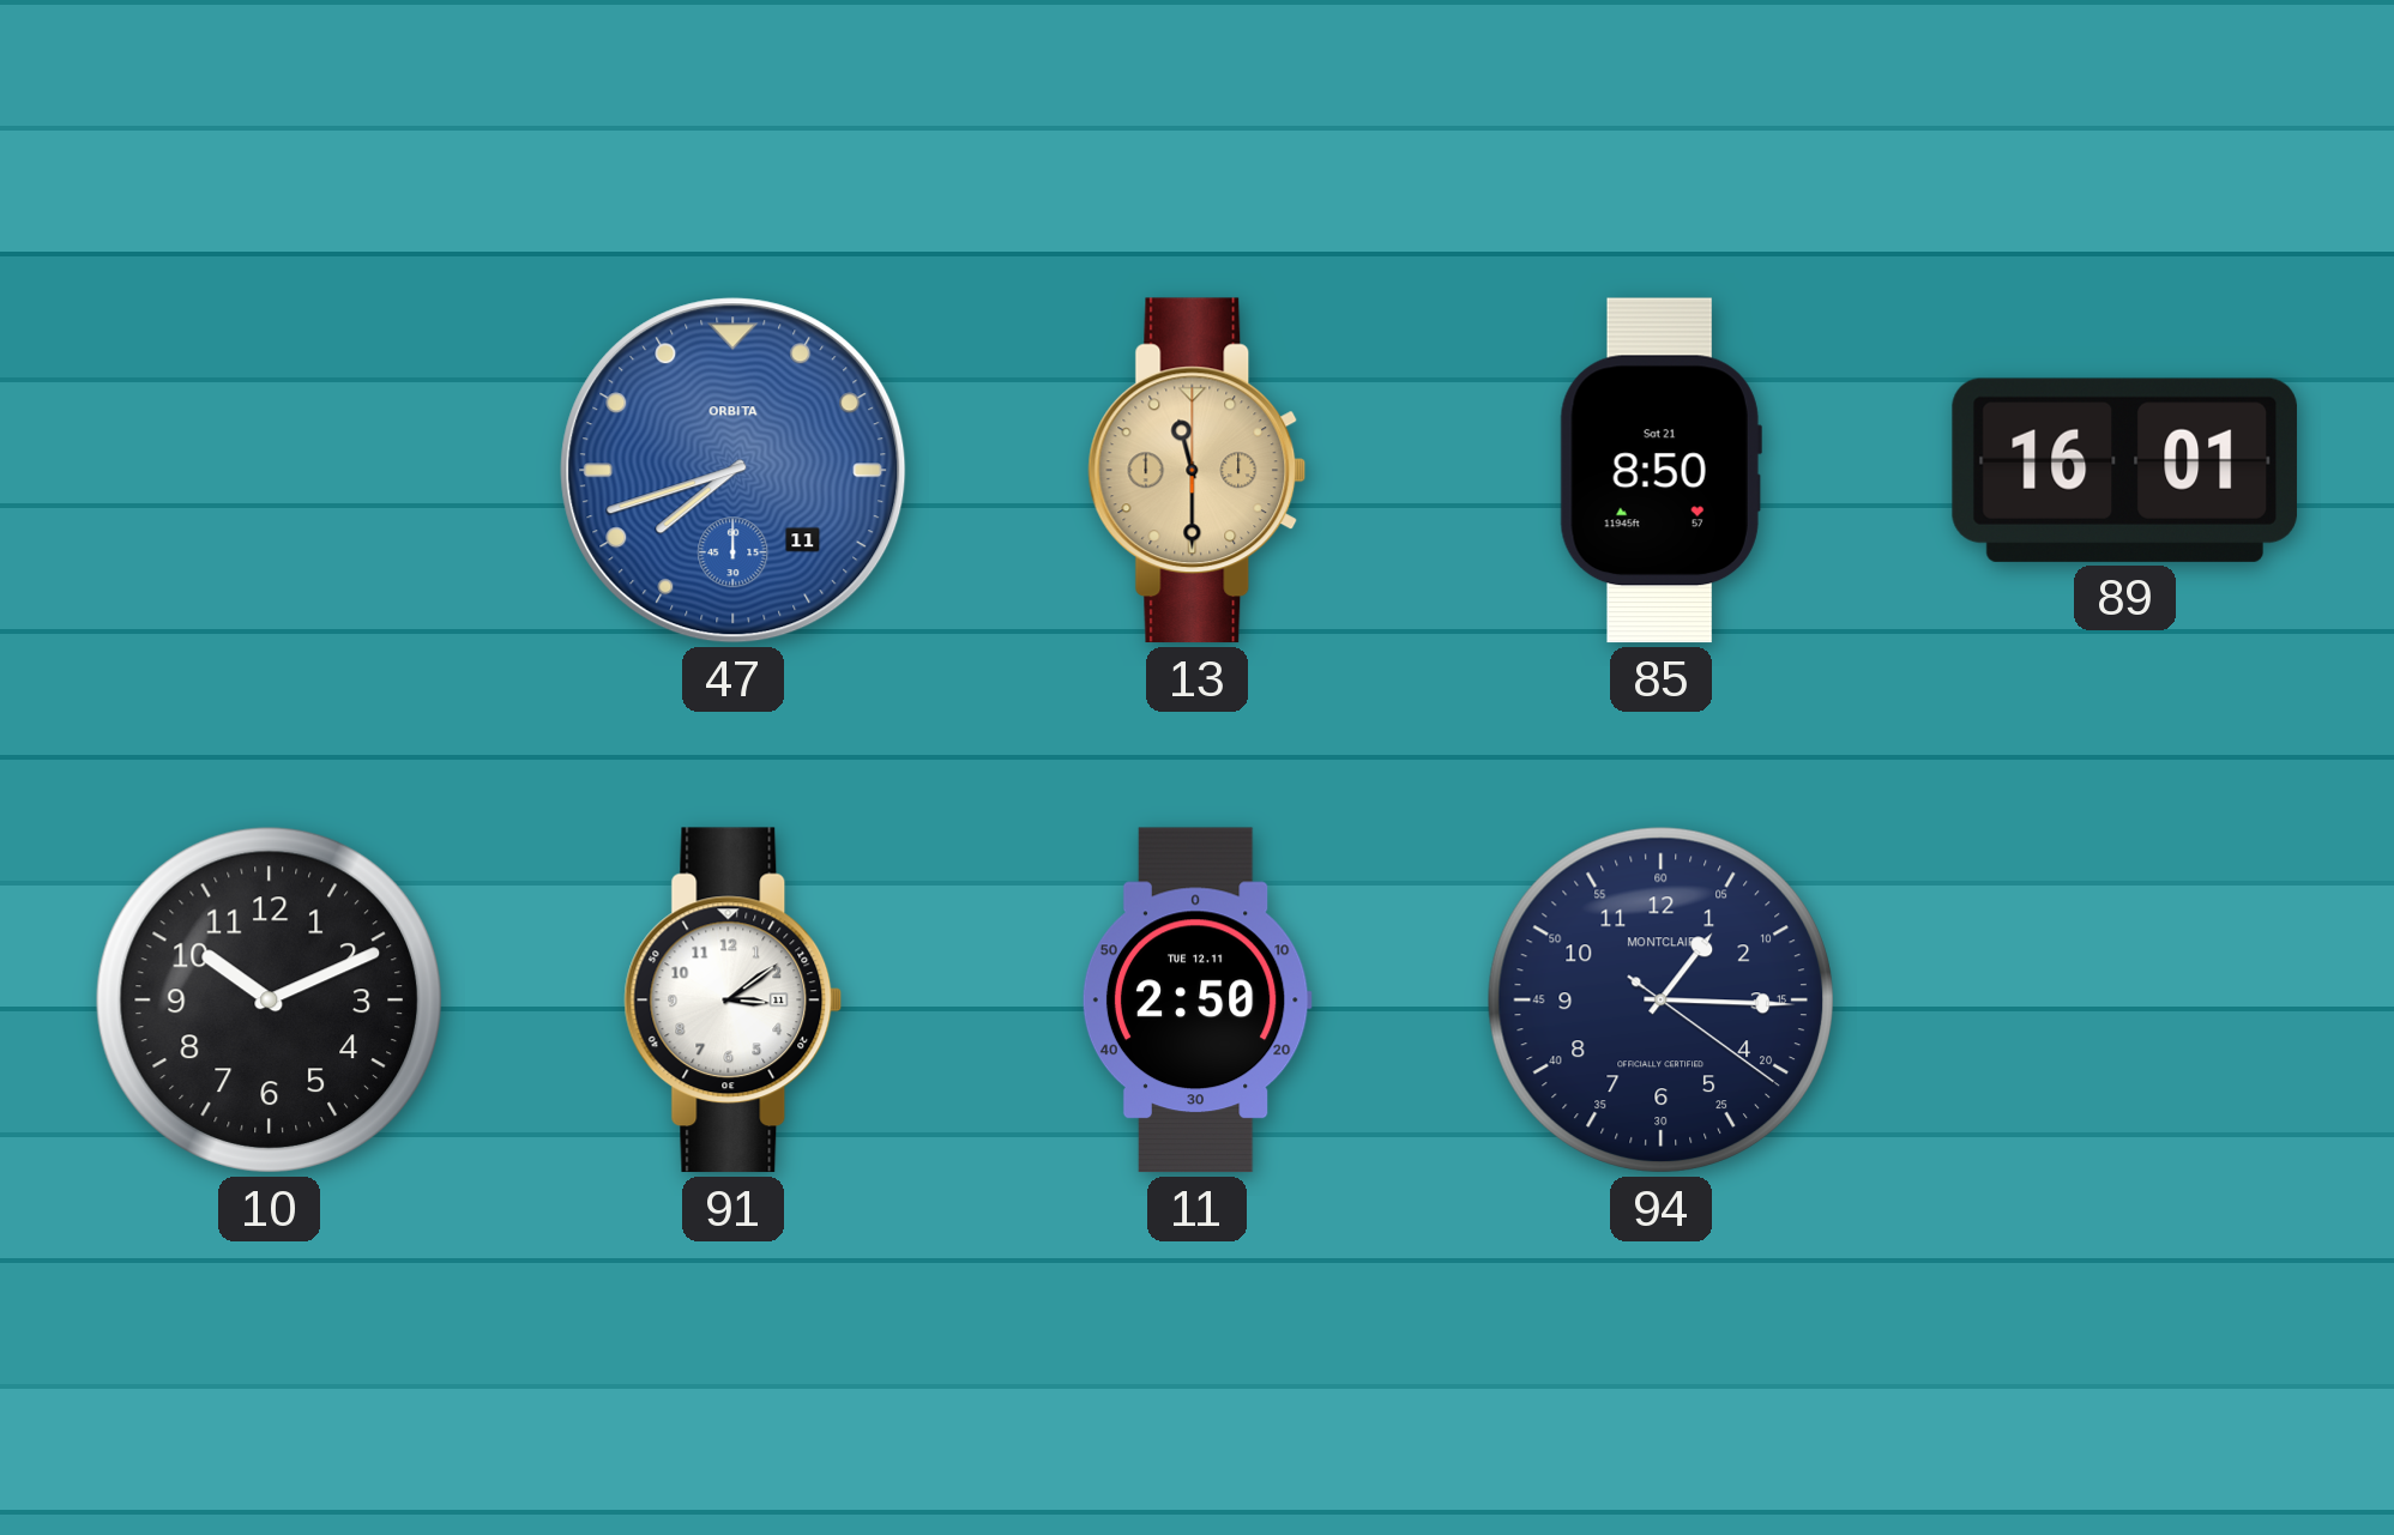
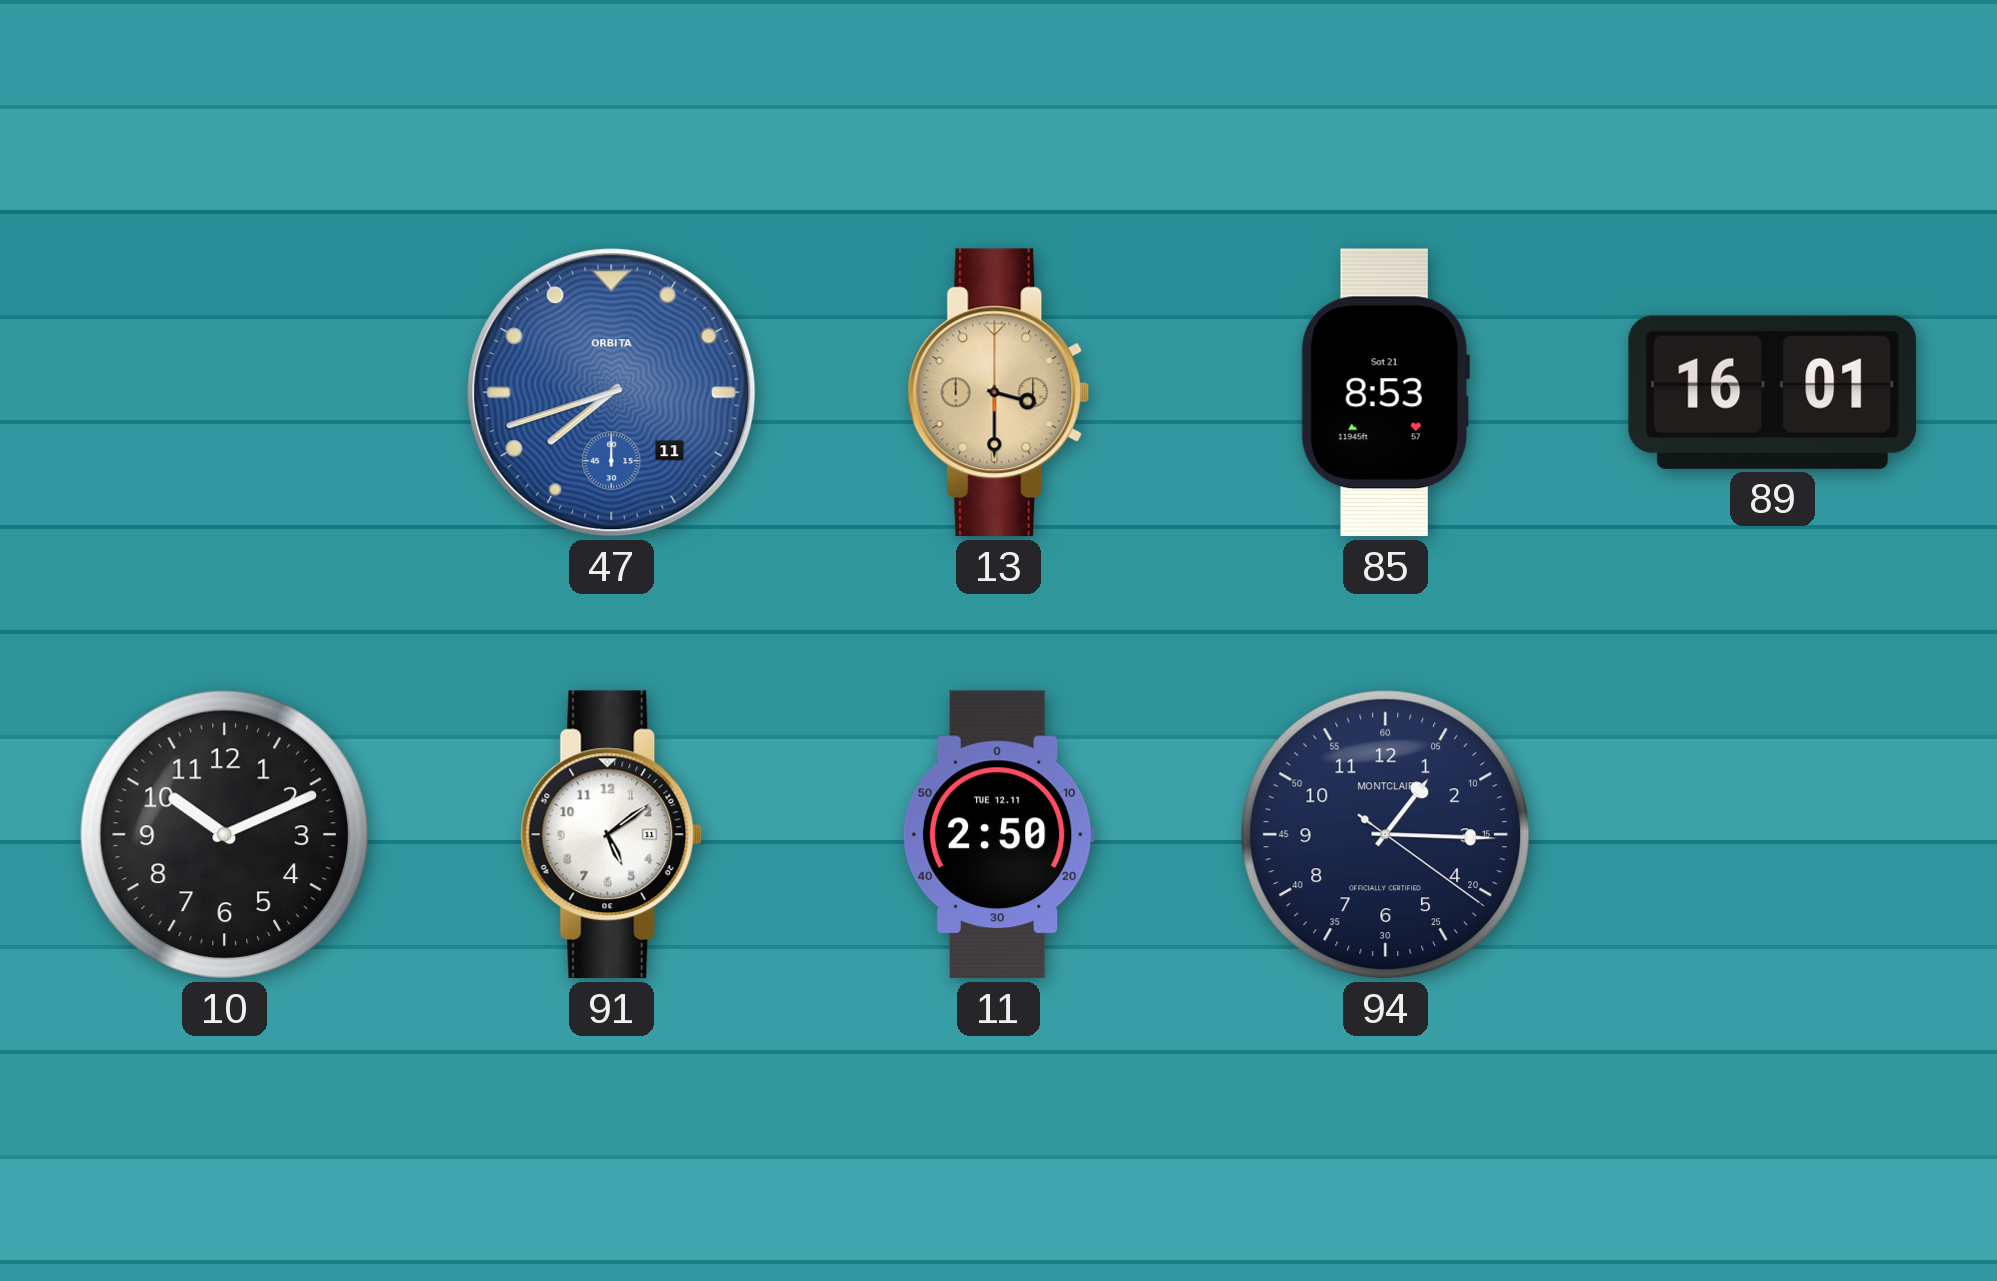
13: 11:30 -> 3:30
85: 8:50 -> 8:53
91: 3:09 -> 5:09
